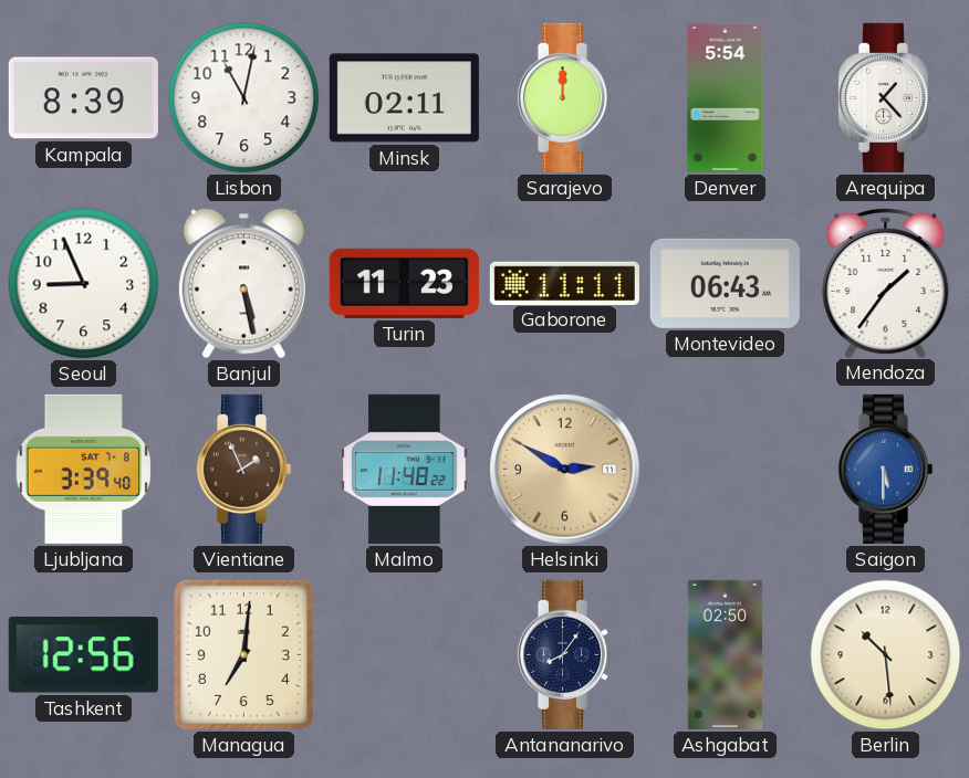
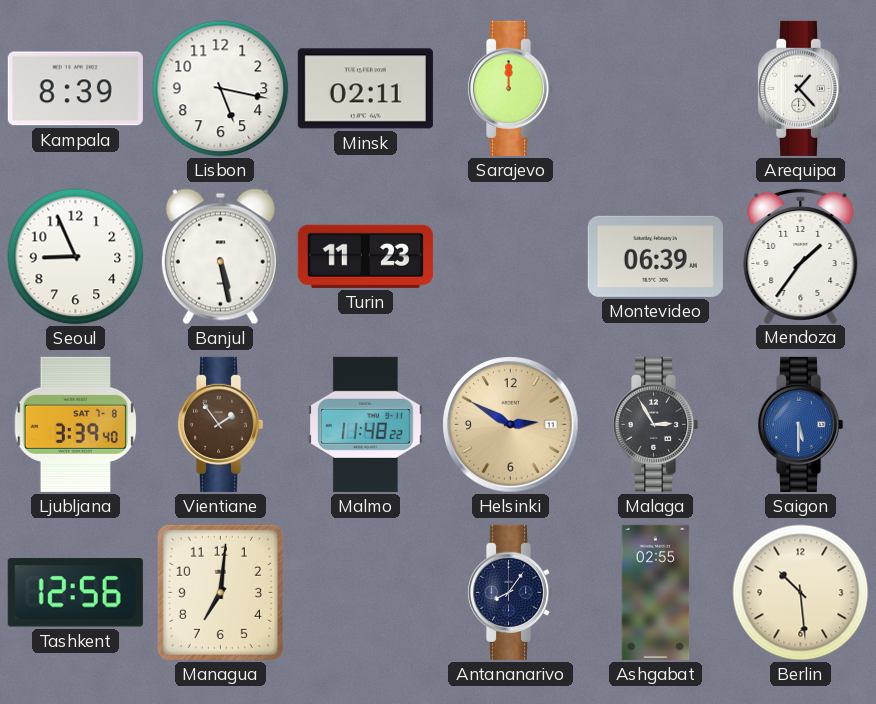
Lisbon: 11:02 -> 5:17
Denver: 5:54 -> none
Gaborone: 11:11 -> none
Montevideo: 06:43 -> 06:39
Vientiane: 1:56 -> 1:54
Malaga: none -> 2:55
Ashgabat: 02:50 -> 02:55
